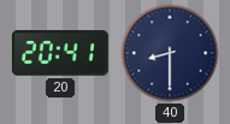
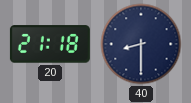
20: 20:41 -> 21:18
